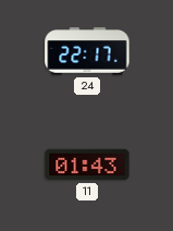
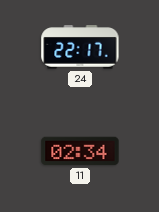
11: 01:43 -> 02:34
